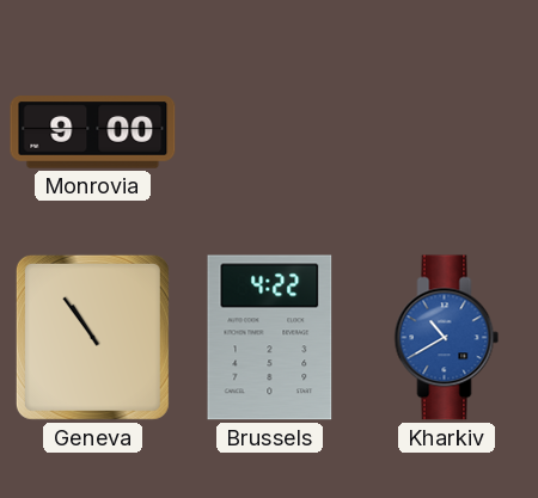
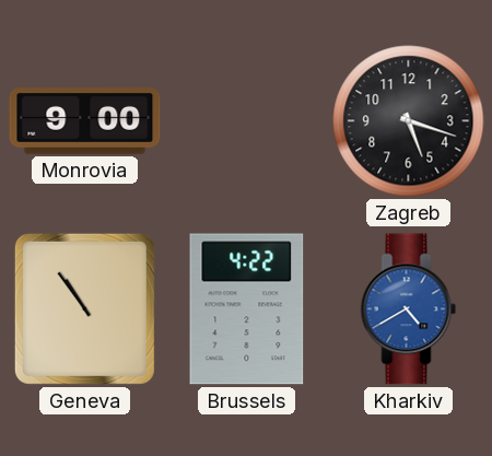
Zagreb: none -> 5:18
Kharkiv: 10:40 -> 4:40
